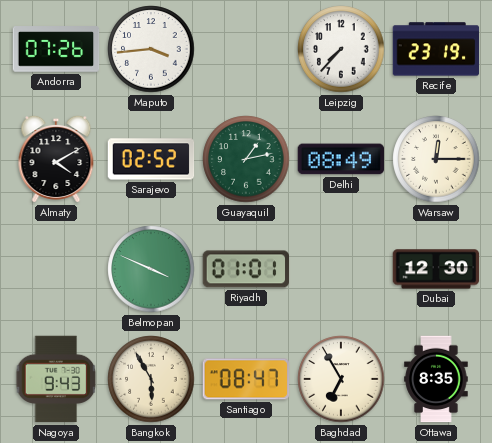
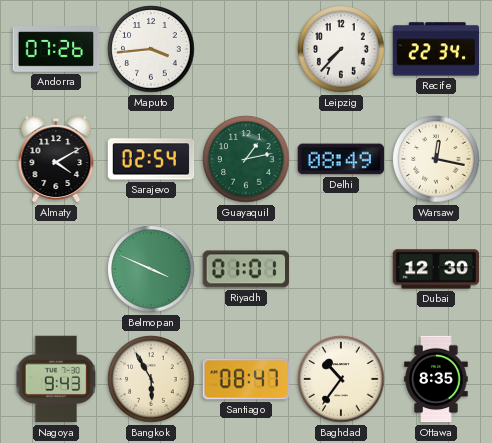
Recife: 23:19 -> 22:34
Sarajevo: 02:52 -> 02:54
Warsaw: 12:15 -> 12:17
Baghdad: 6:55 -> 10:36
